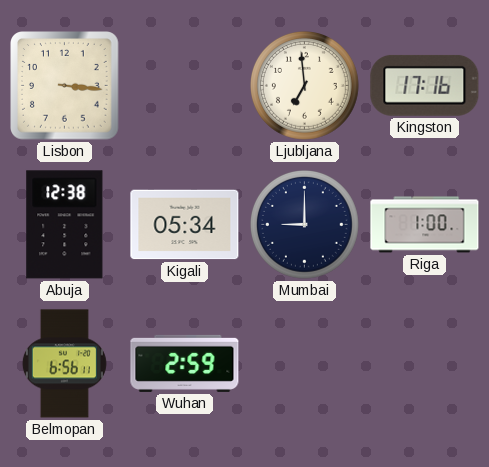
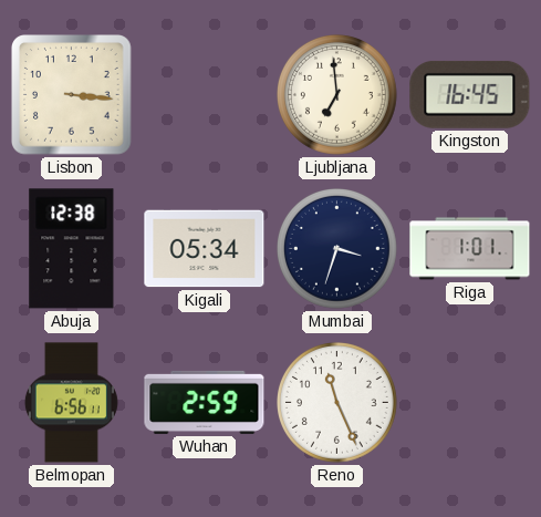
Kingston: 17:16 -> 16:45
Mumbai: 9:00 -> 3:33
Riga: 1:00 -> 1:01
Reno: none -> 11:26
